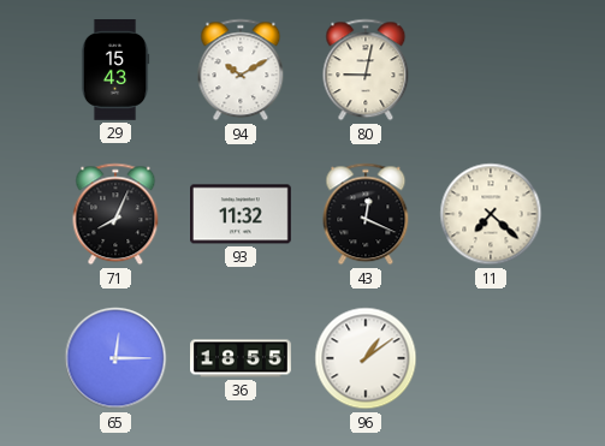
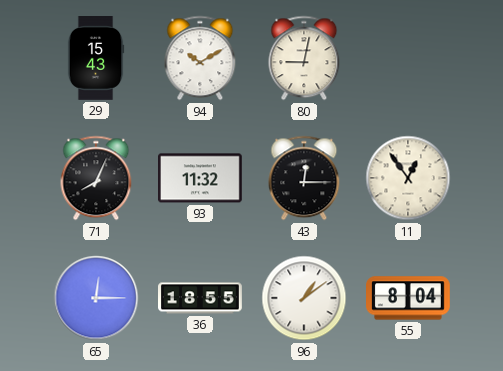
43: 12:19 -> 12:15
11: 7:22 -> 12:54
55: none -> 8:04
